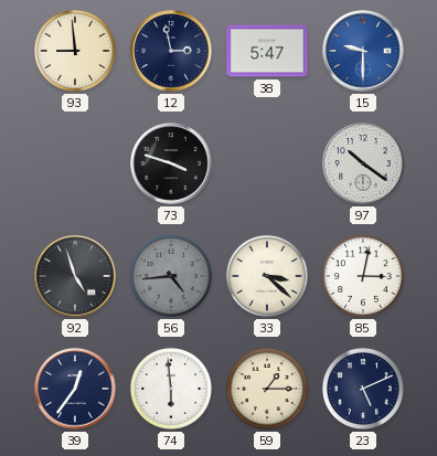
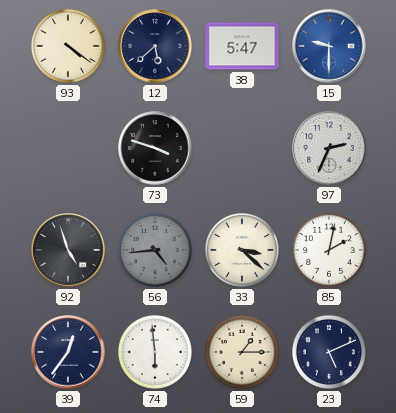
93: 8:59 -> 4:21
12: 2:58 -> 5:38
97: 10:21 -> 2:34
85: 3:02 -> 2:02
